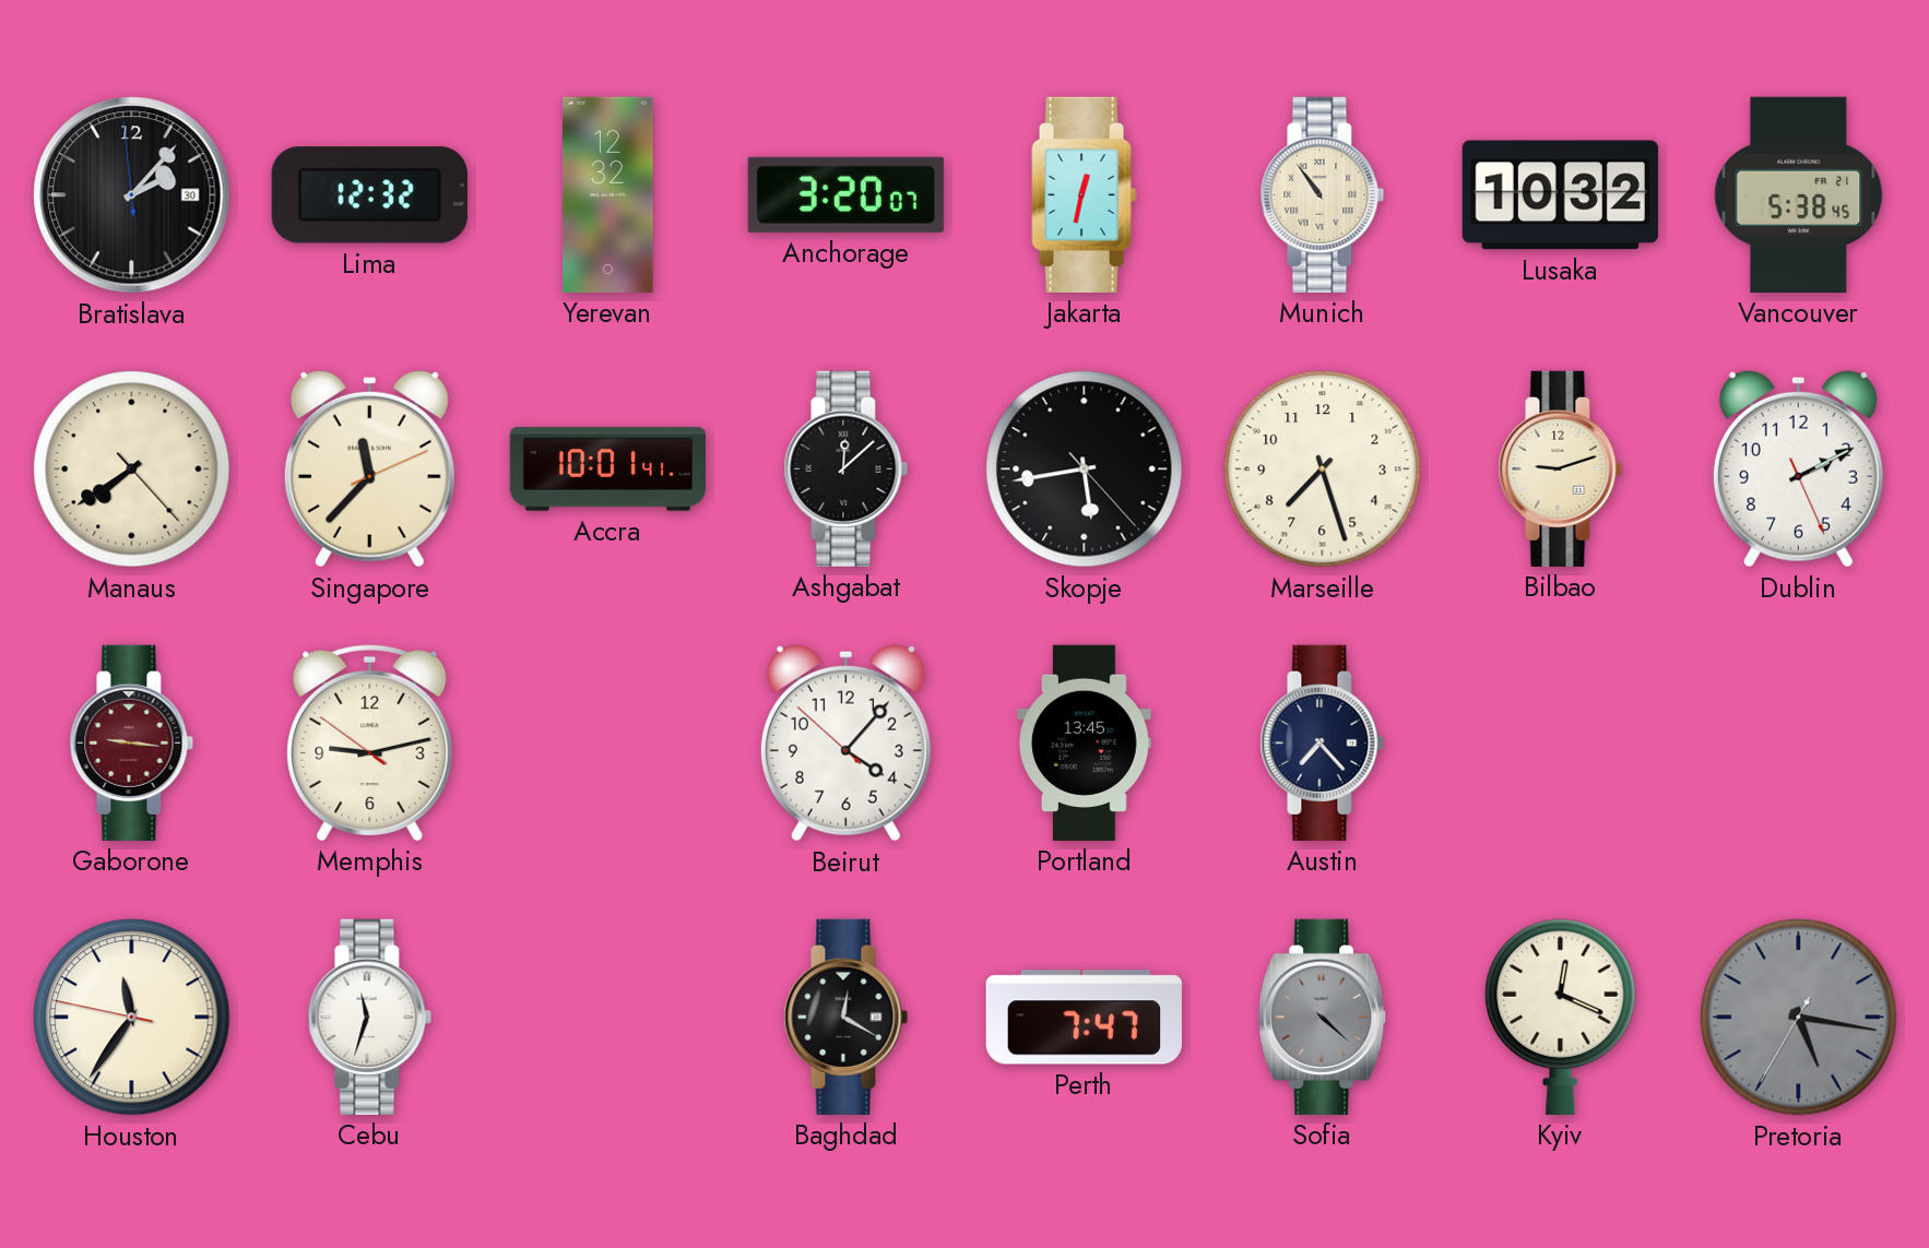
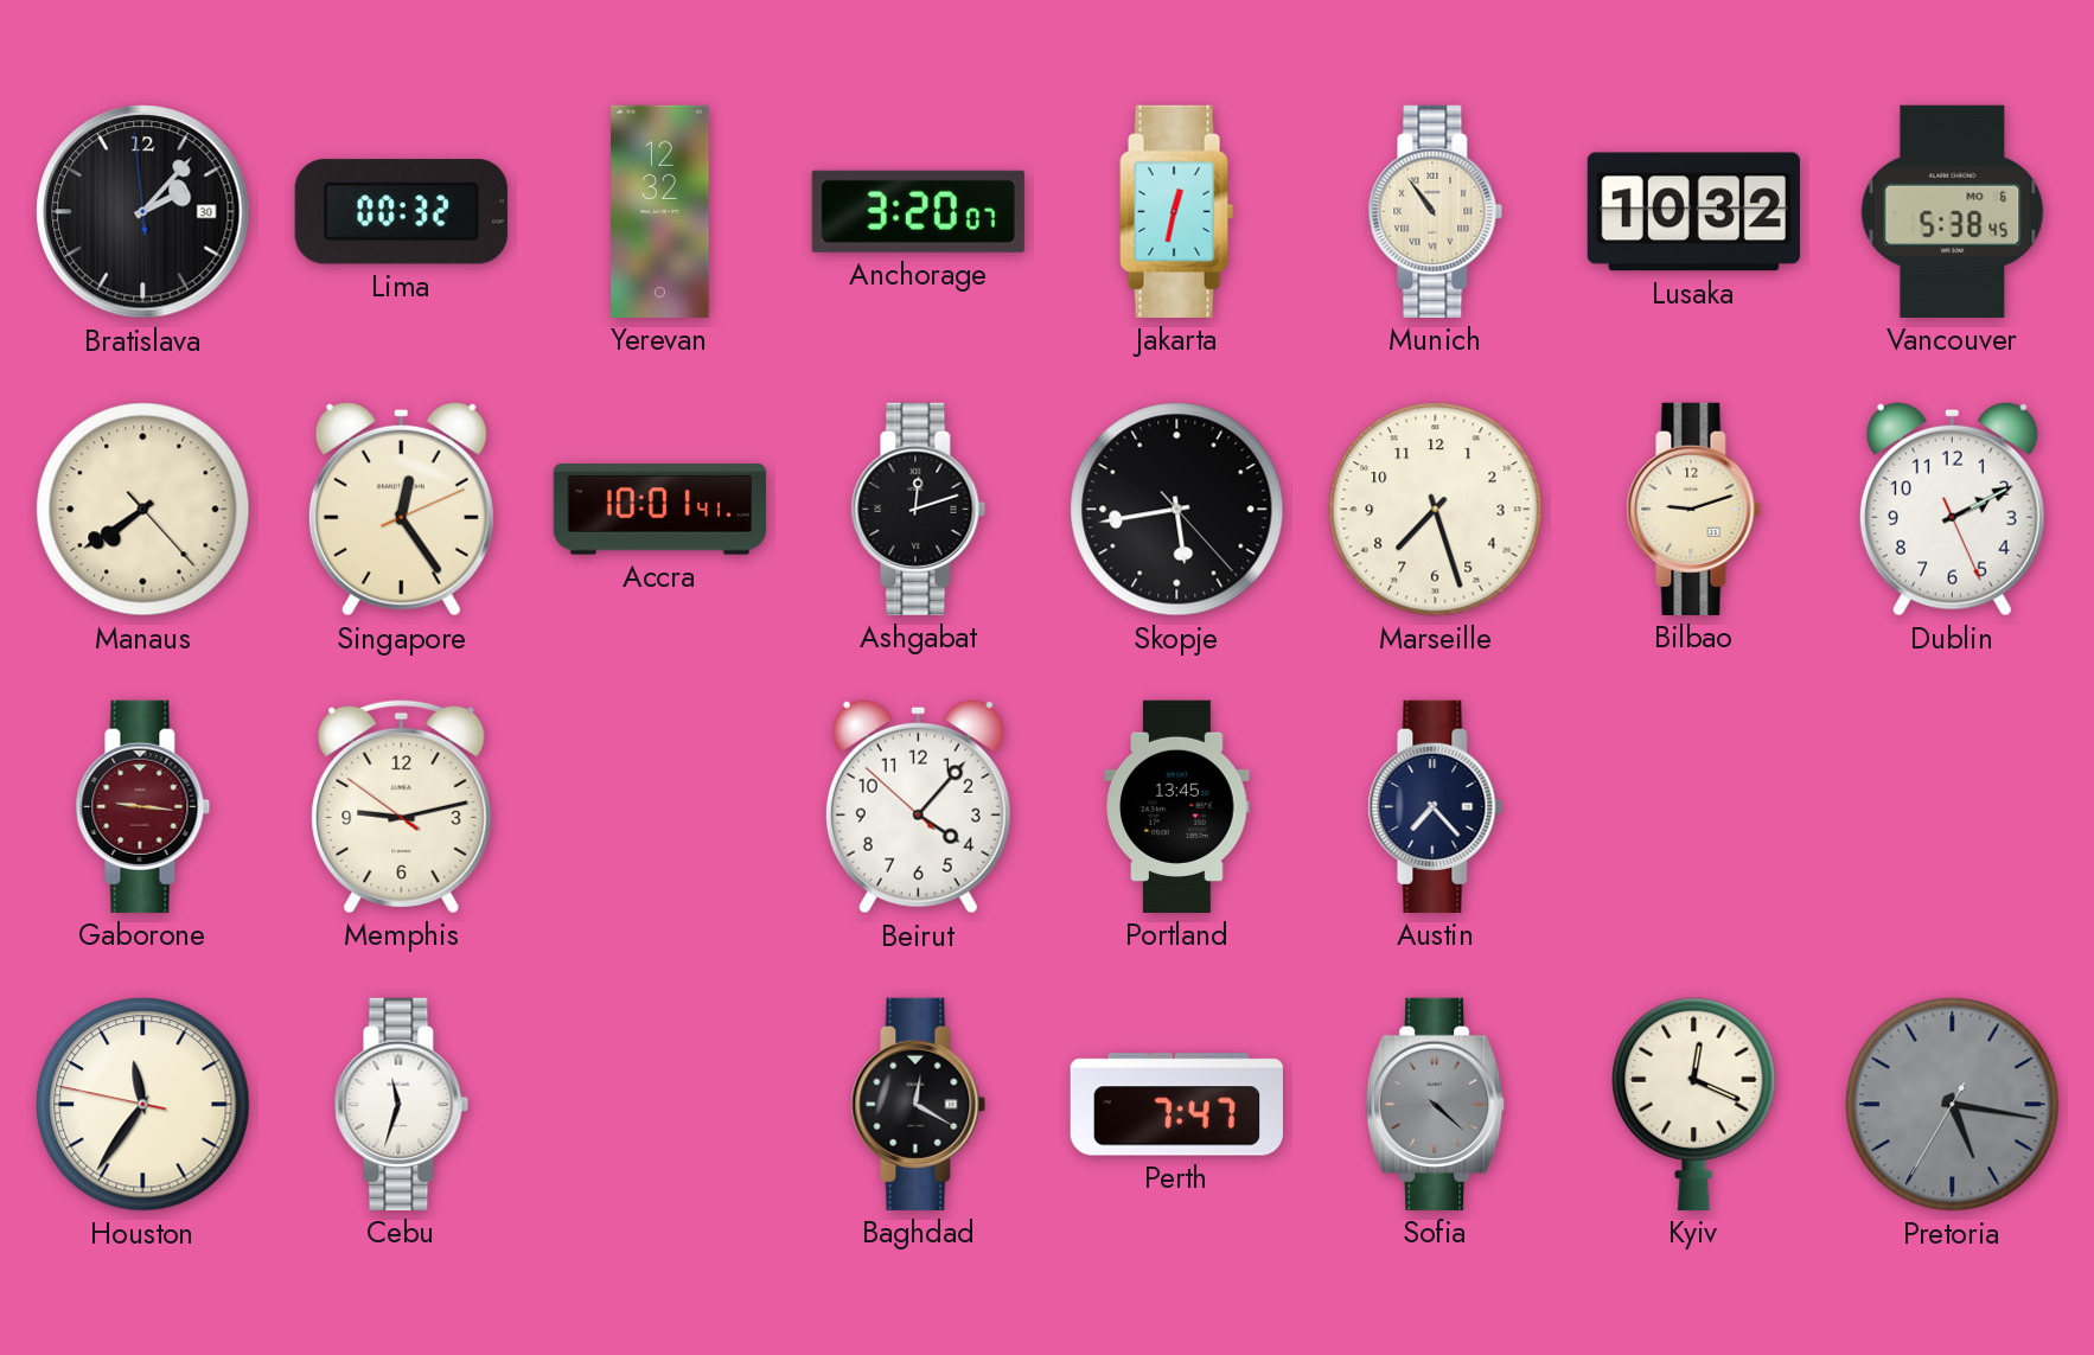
Lima: 12:32 -> 00:32
Vancouver date: FR 21 -> MO 6
Singapore: 11:37 -> 12:24
Ashgabat: 12:08 -> 12:12
